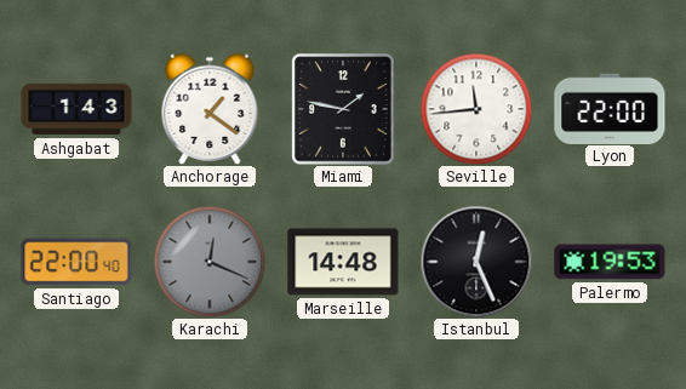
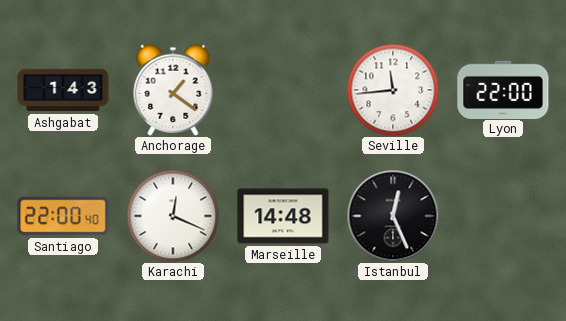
Miami: 1:47 -> none
Karachi dial: grey -> white
Palermo: 19:53 -> none
